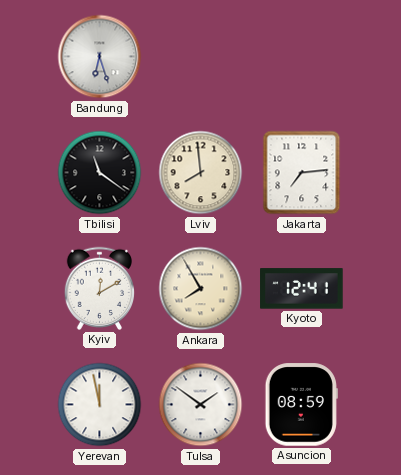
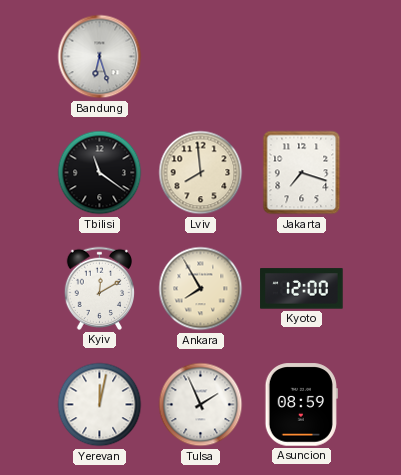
Jakarta: 7:14 -> 7:18
Kyoto: 12:41 -> 12:00
Yerevan: 11:58 -> 12:02
Tulsa: 1:51 -> 1:56
